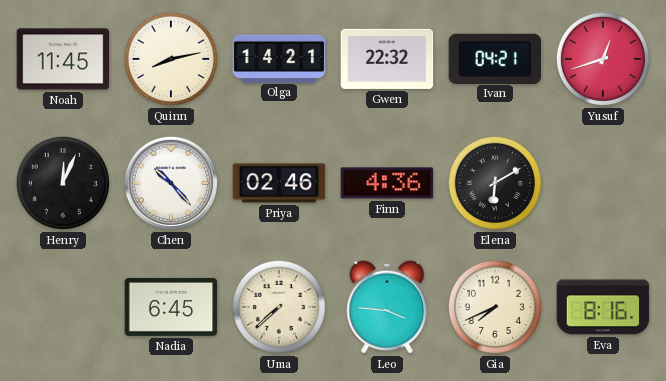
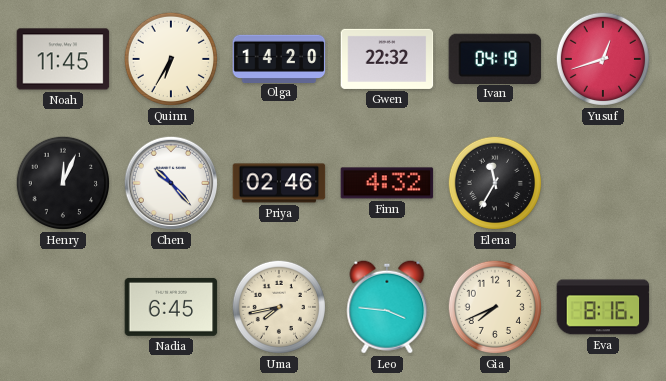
Quinn: 8:13 -> 6:35
Olga: 14:21 -> 14:20
Ivan: 04:21 -> 04:19
Finn: 4:36 -> 4:32
Elena: 6:10 -> 11:35
Uma: 7:38 -> 7:43
